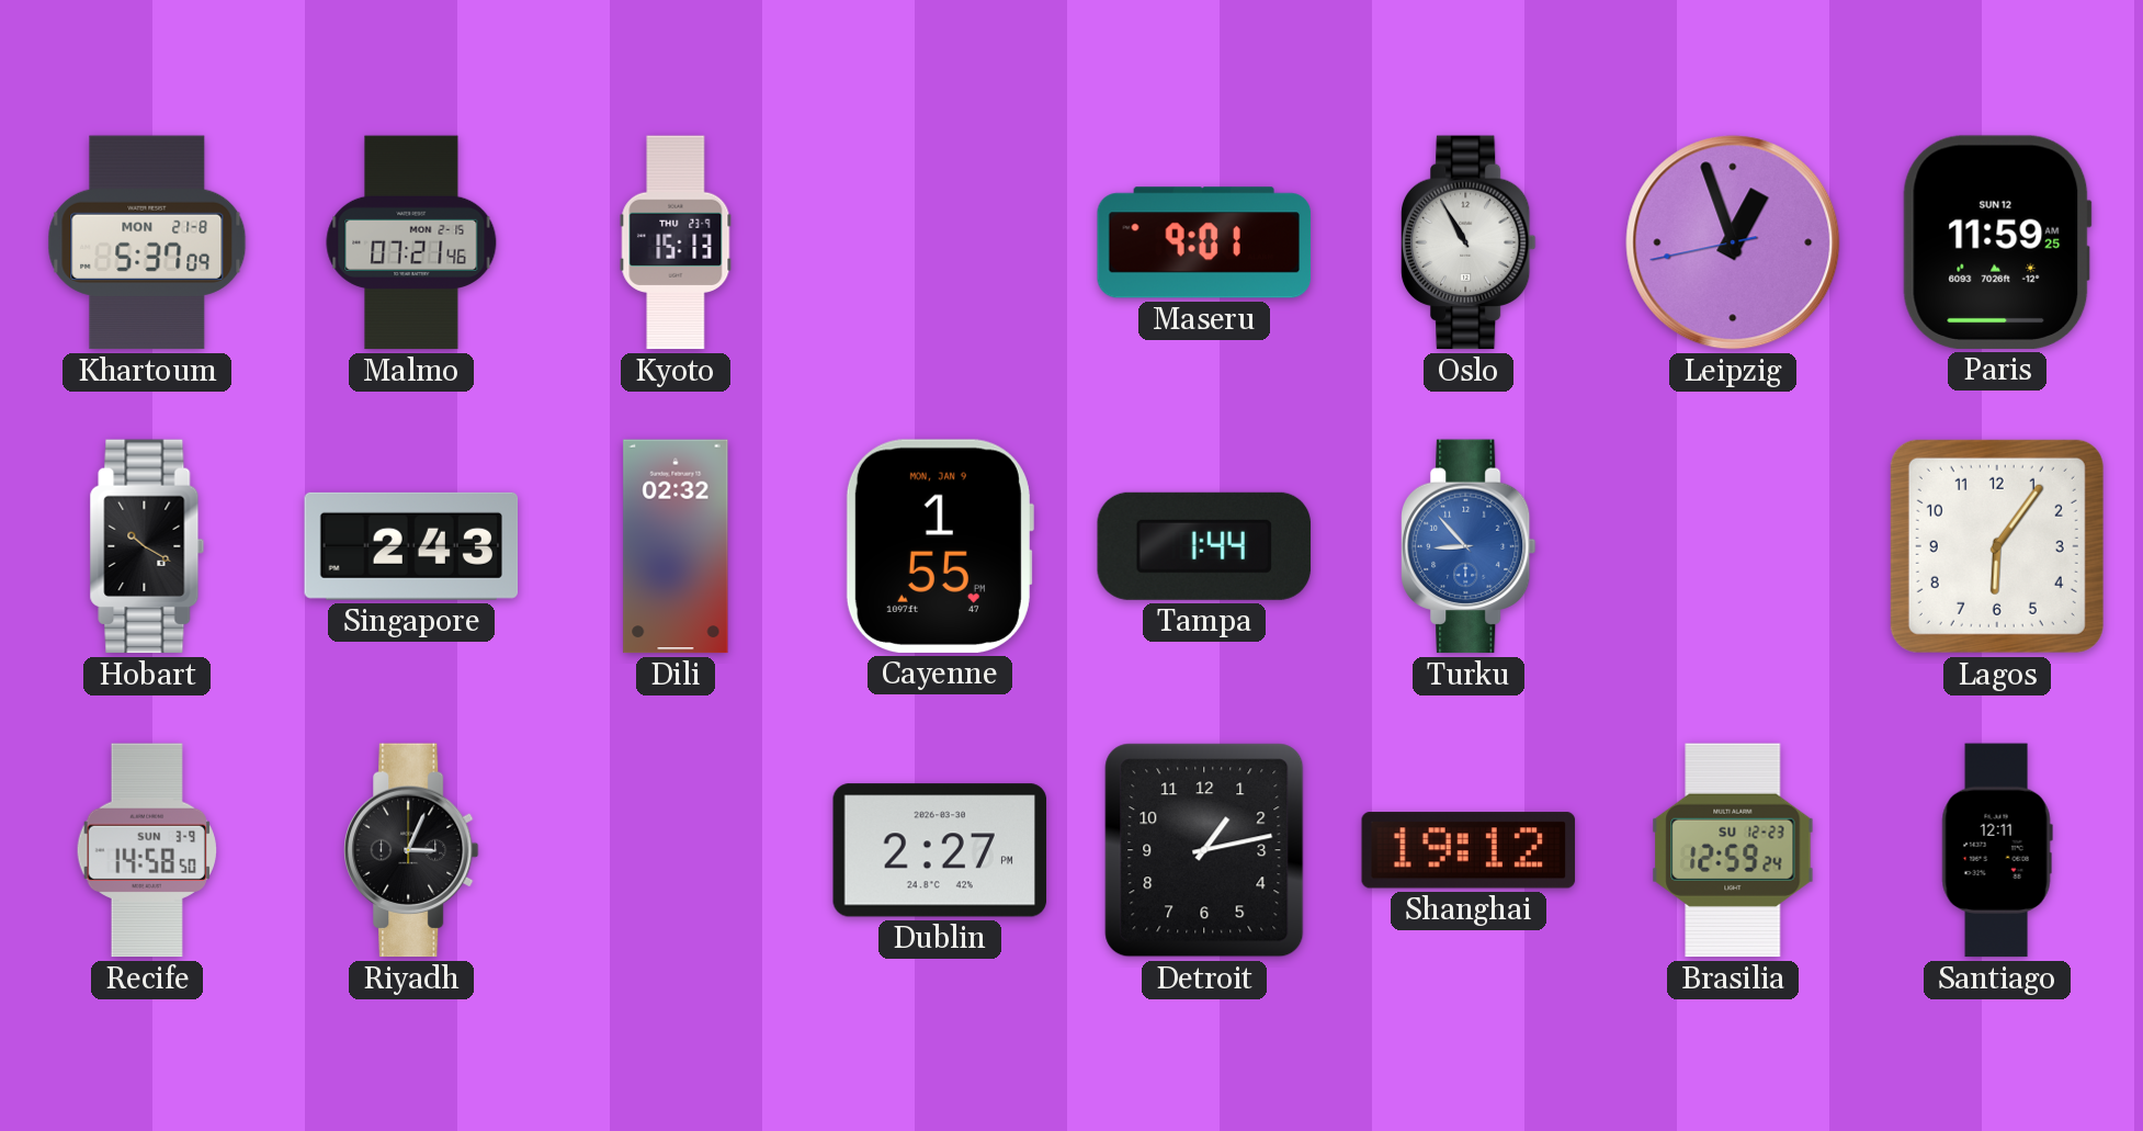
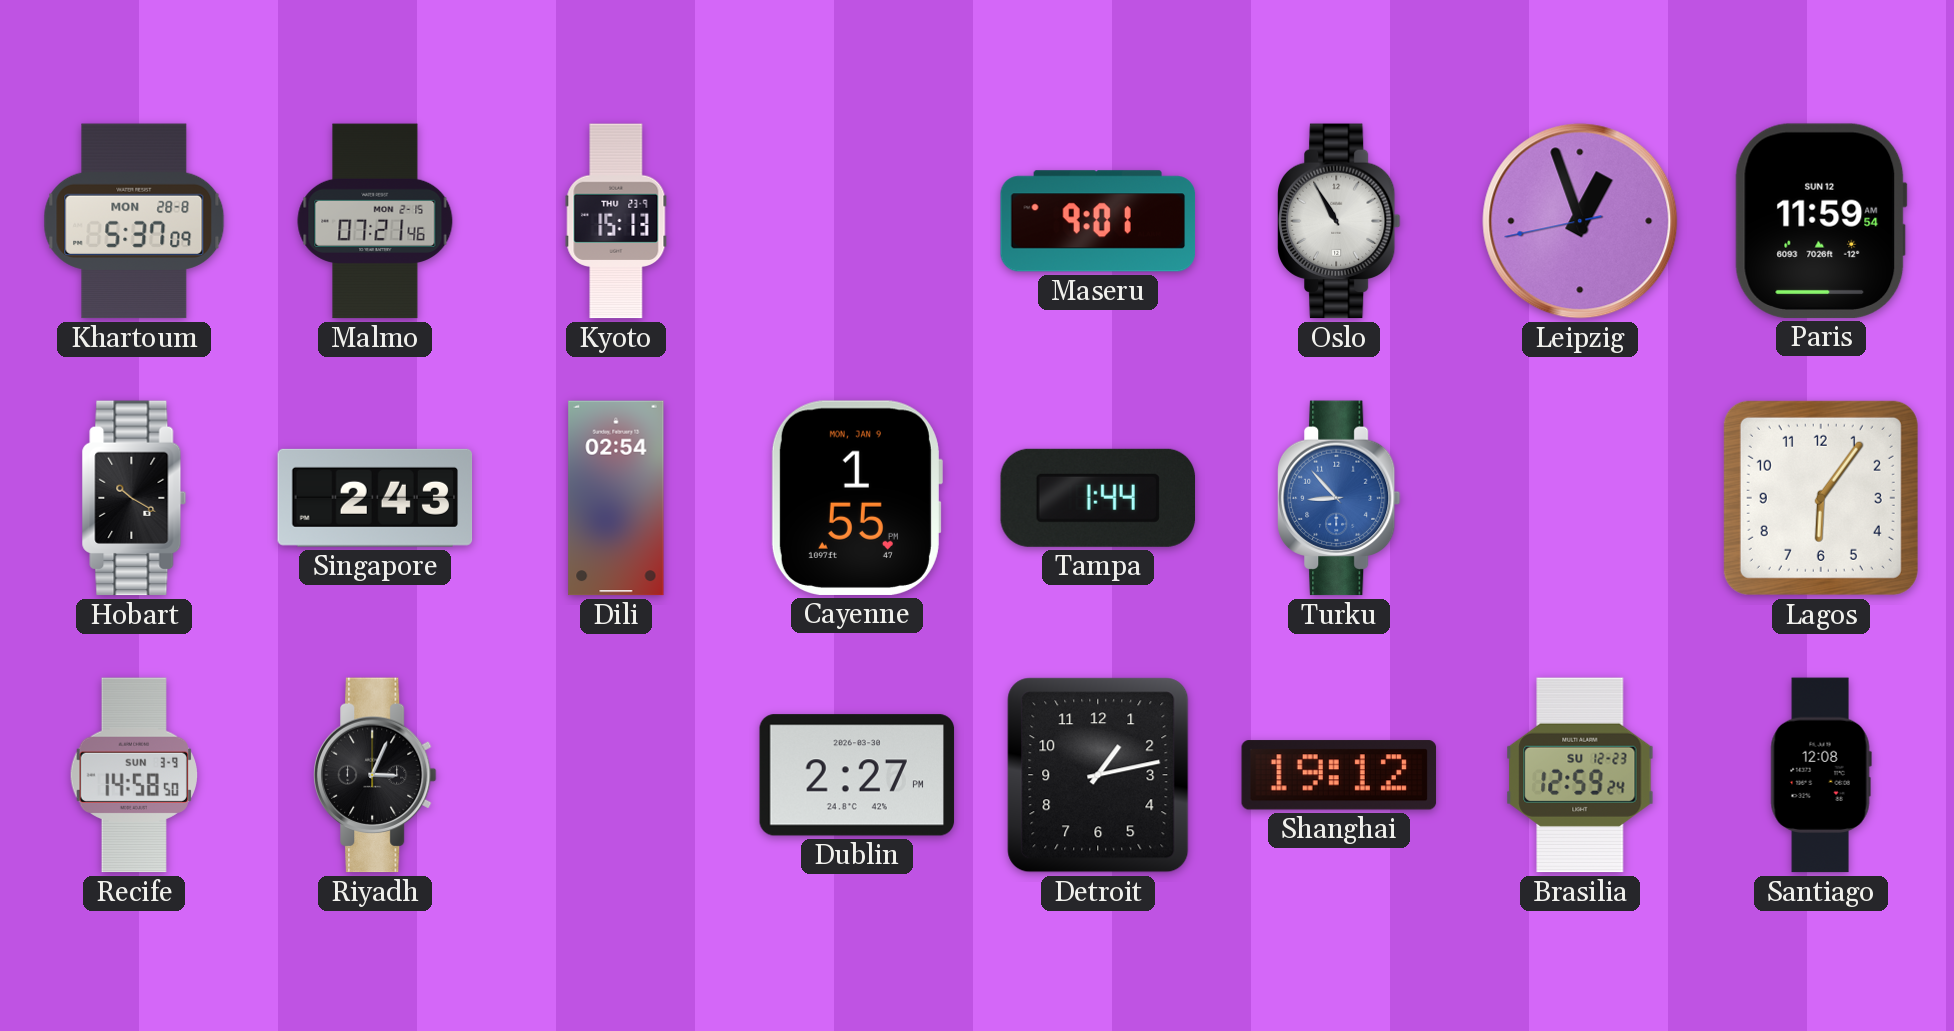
Khartoum date: MON 21-8 -> MON 28-8
Paris: 11:59:25 -> 11:59:54
Dili: 02:32 -> 02:54
Santiago: 12:11 -> 12:08
